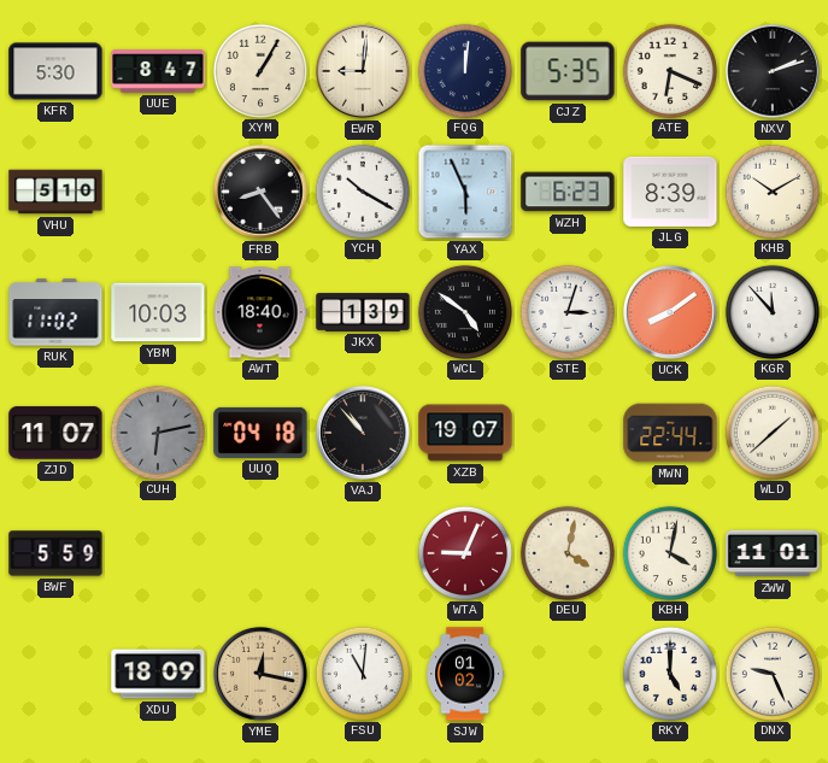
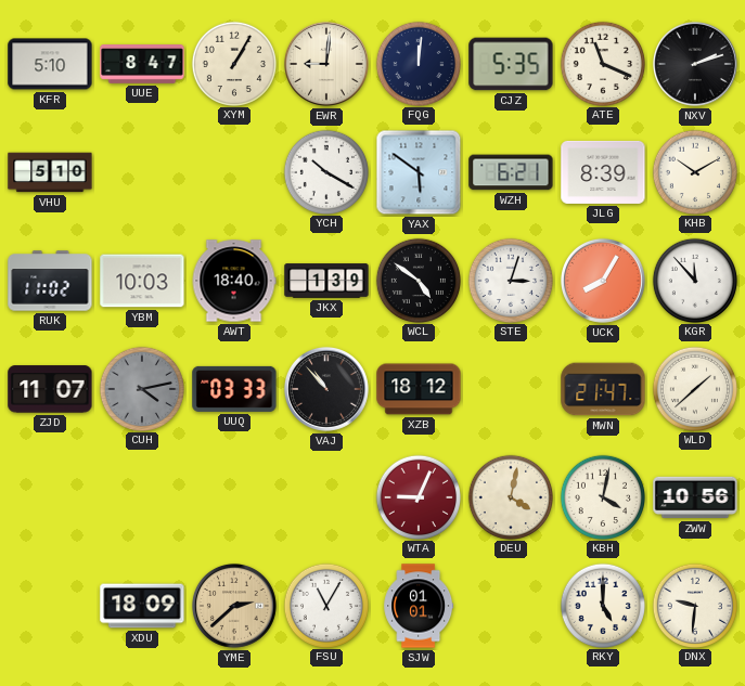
KFR: 5:30 -> 5:10
ATE: 6:19 -> 11:19
FRB: 8:24 -> none
YAX: 5:56 -> 5:51
WZH: 6:23 -> 6:21
UCK: 8:09 -> 8:05
CUH: 6:13 -> 4:13
UUQ: 04:18 -> 03:33
XZB: 19:07 -> 18:12
MWN: 22:44 -> 21:47
BWF: 5:59 -> none
ZWW: 11:01 -> 10:56
YME: 12:17 -> 2:38
FSU: 11:01 -> 11:05
SJW: 01:02 -> 01:01
DNX: 9:26 -> 9:31
